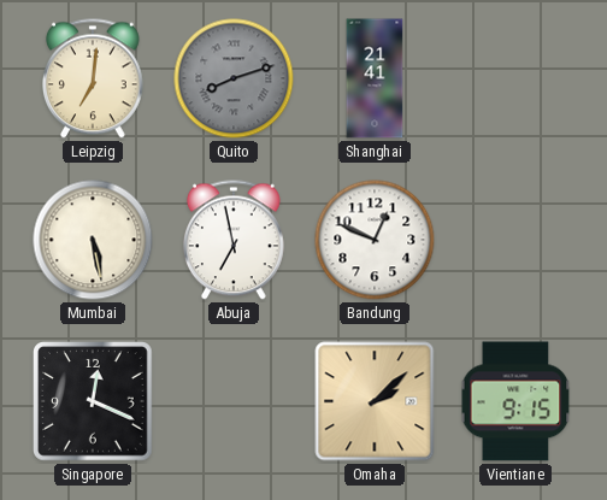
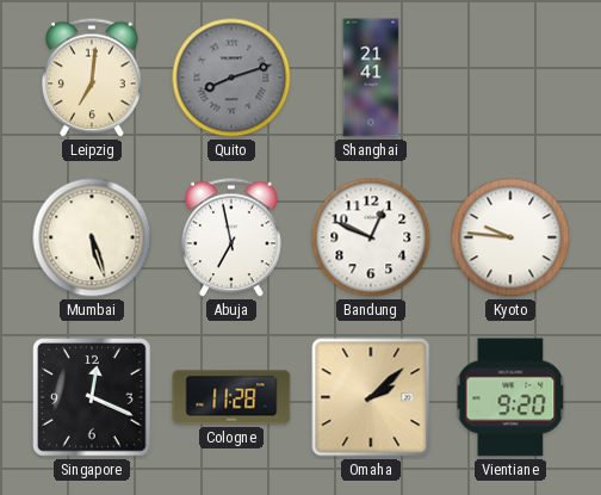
Mumbai: 5:28 -> 5:27
Kyoto: none -> 9:46
Cologne: none -> 11:28
Vientiane: 9:15 -> 9:20
